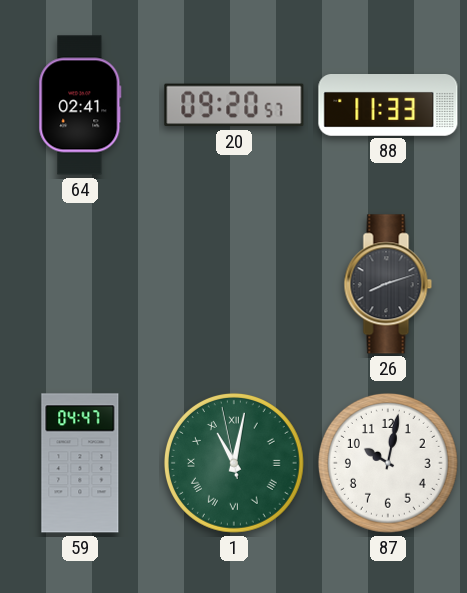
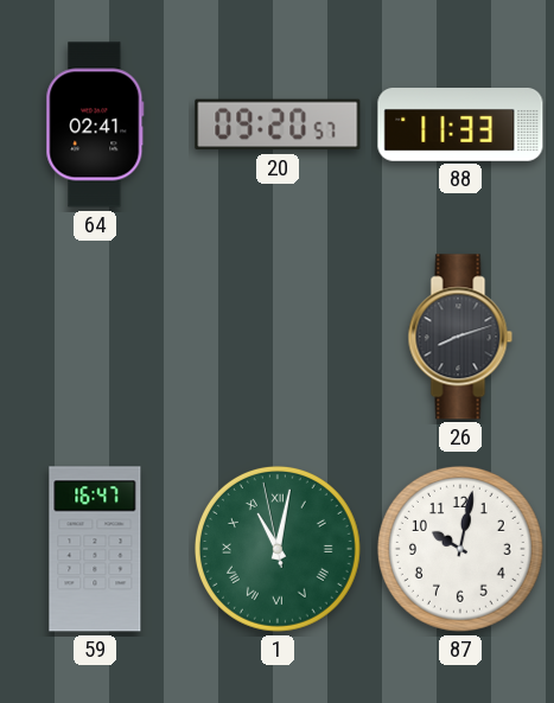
59: 04:47 -> 16:47
